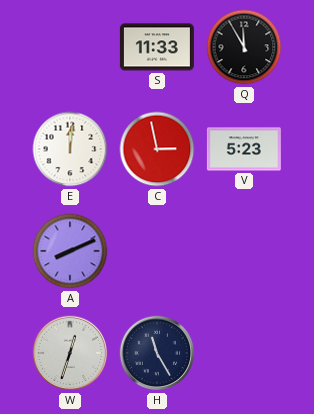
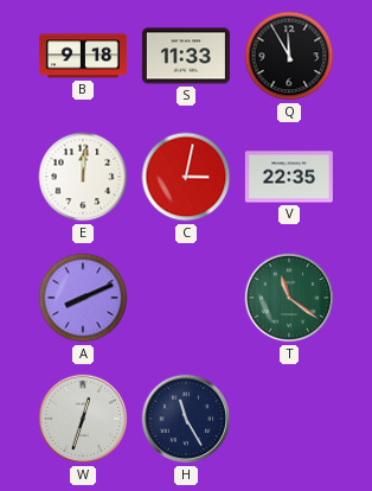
B: none -> 9:18
C: 2:58 -> 3:02
V: 5:23 -> 22:35
T: none -> 11:21
